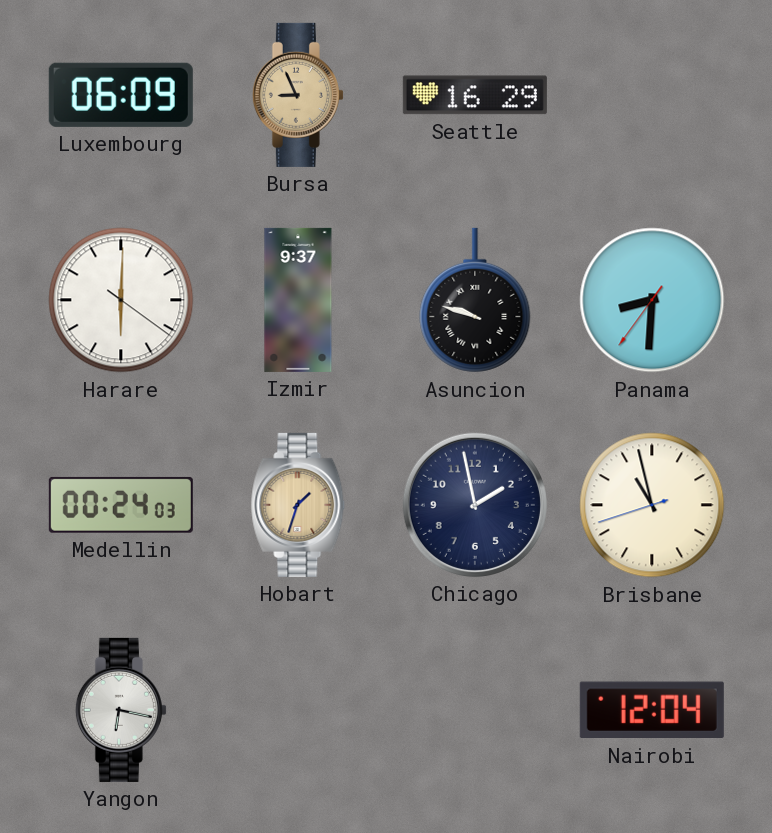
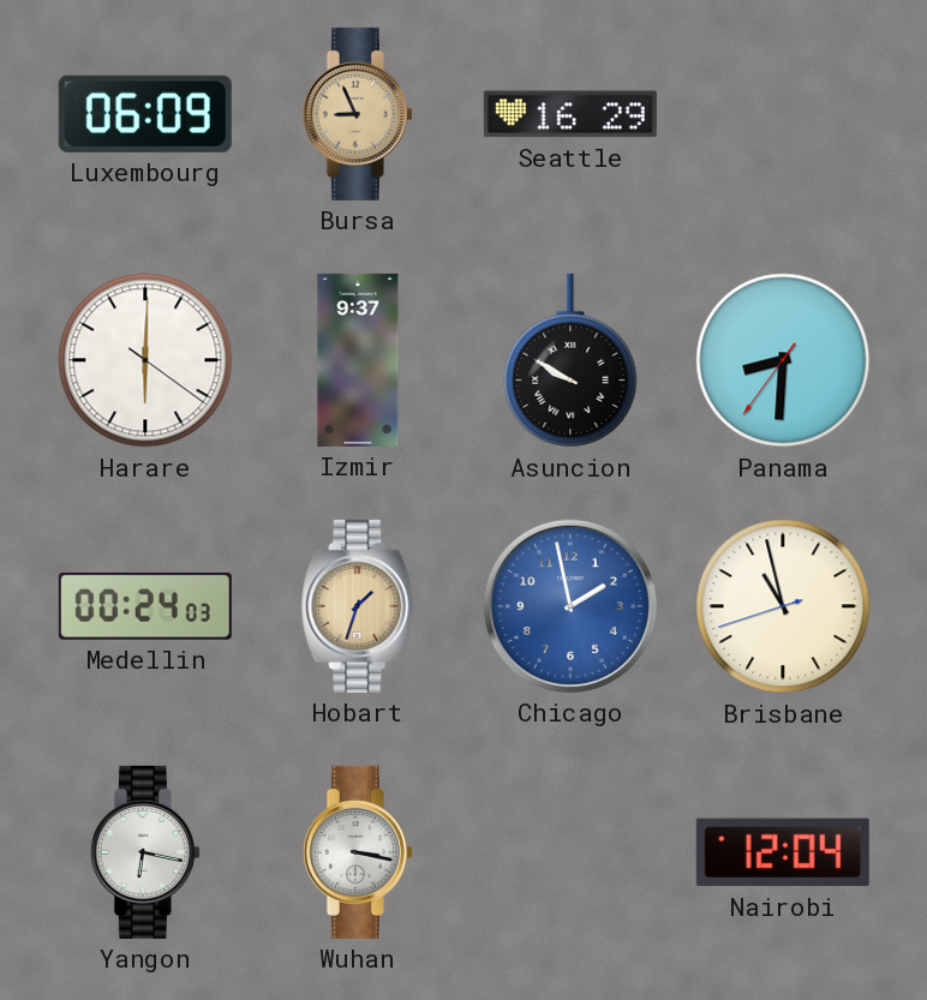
Asuncion: 9:48 -> 9:50
Chicago dial: navy -> blue
Wuhan: none -> 3:17
